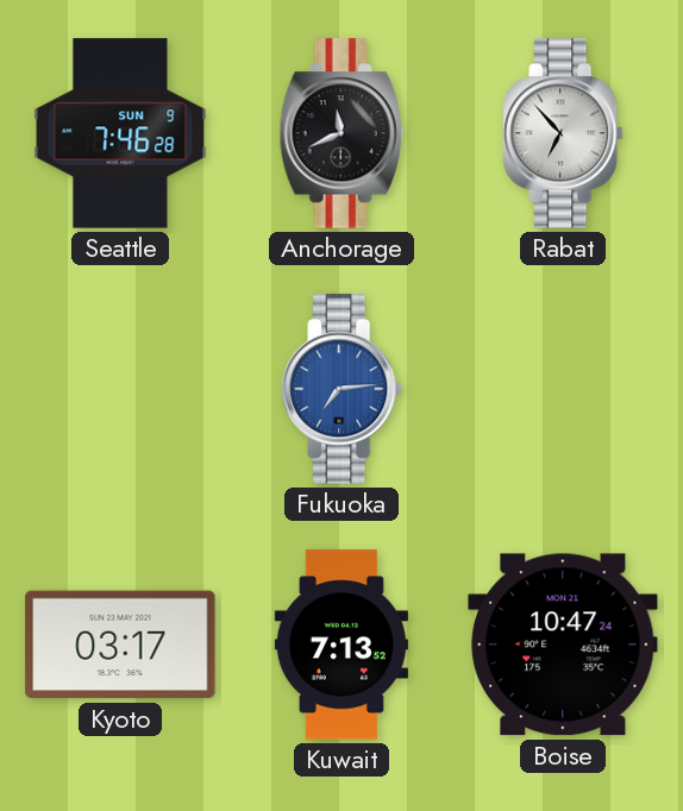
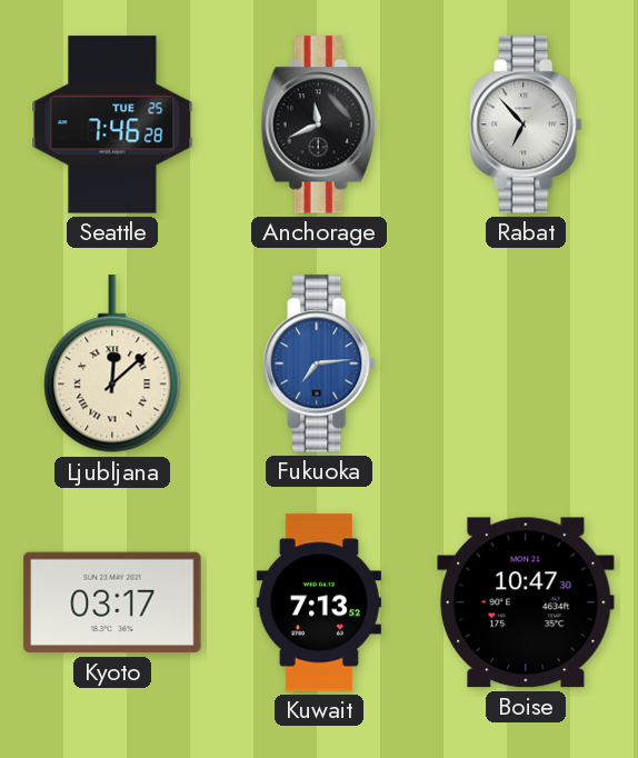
Seattle date: SUN 9 -> TUE 25
Ljubljana: none -> 12:08
Boise: 10:47:24 -> 10:47:30
